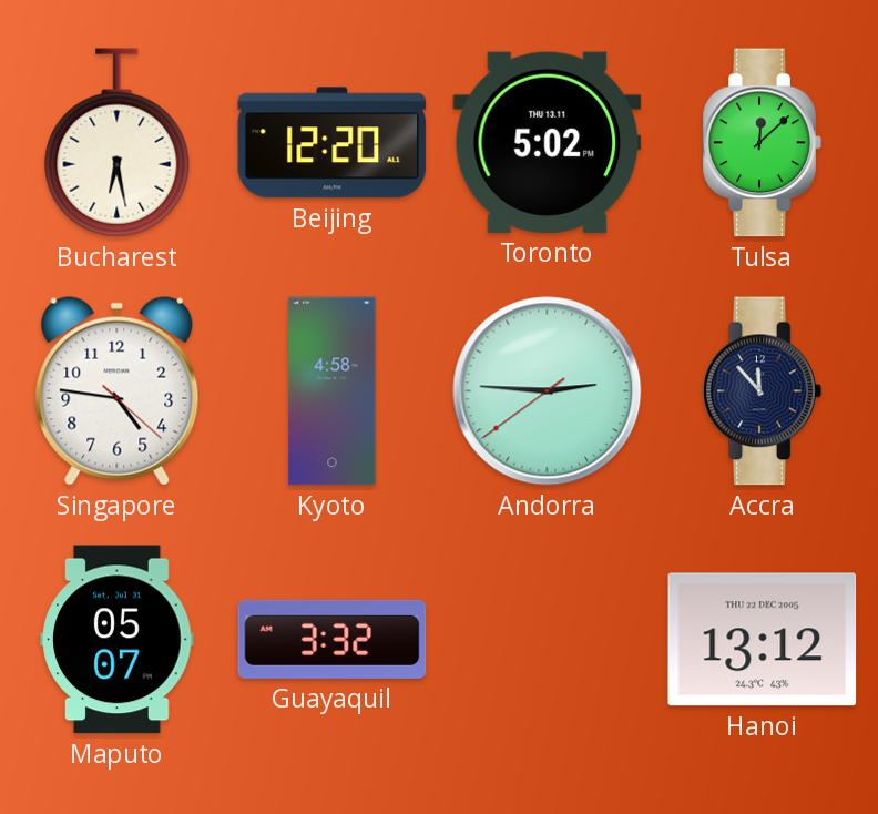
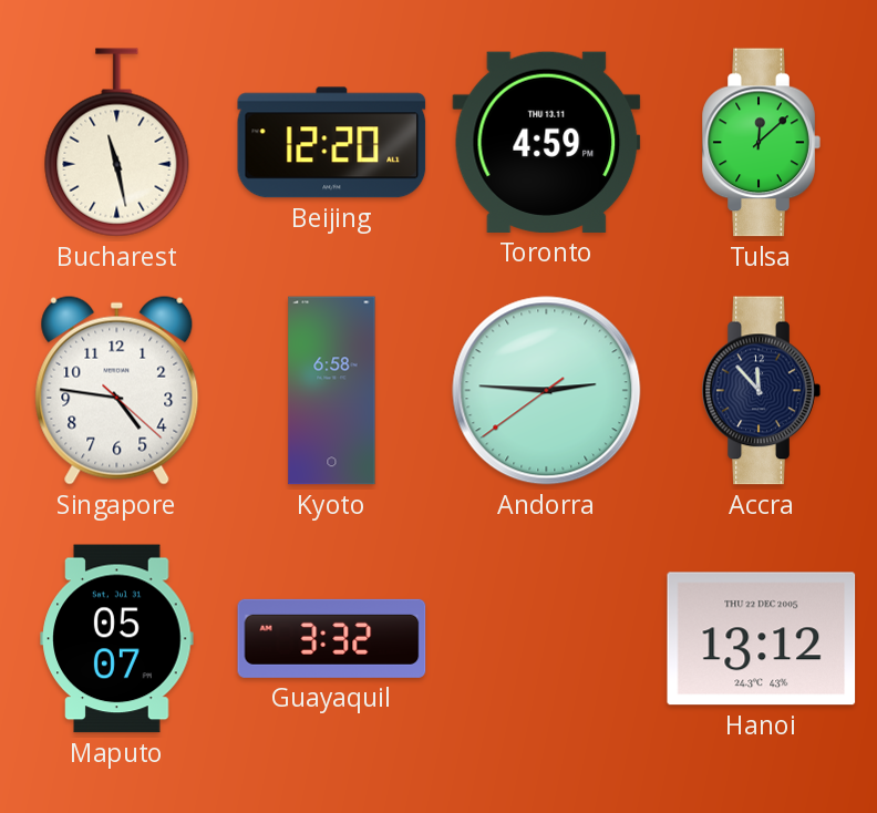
Bucharest: 6:28 -> 11:28
Toronto: 5:02 -> 4:59
Kyoto: 4:58 -> 6:58
